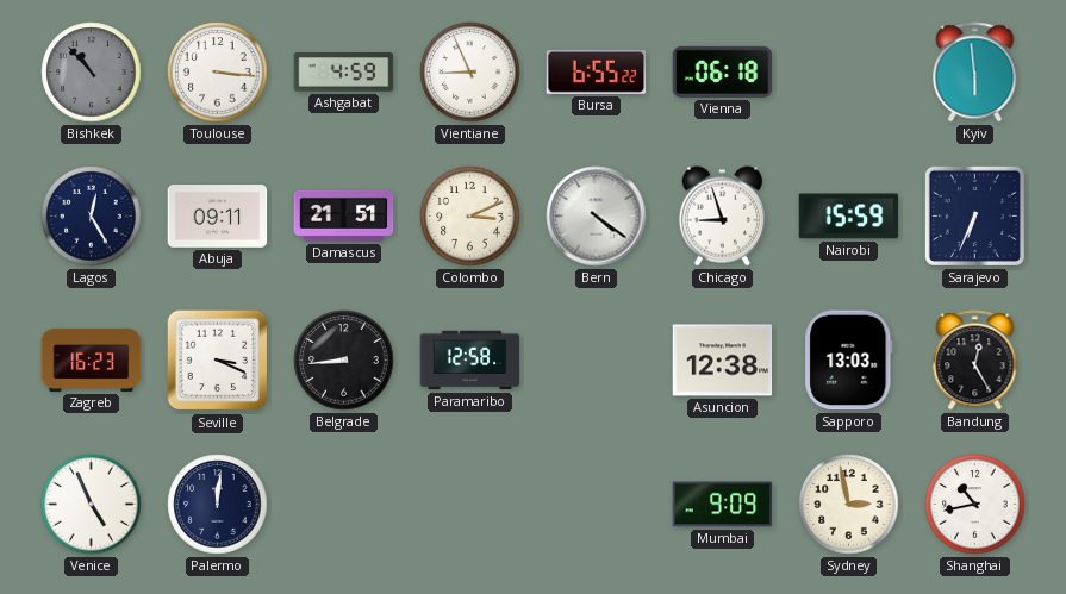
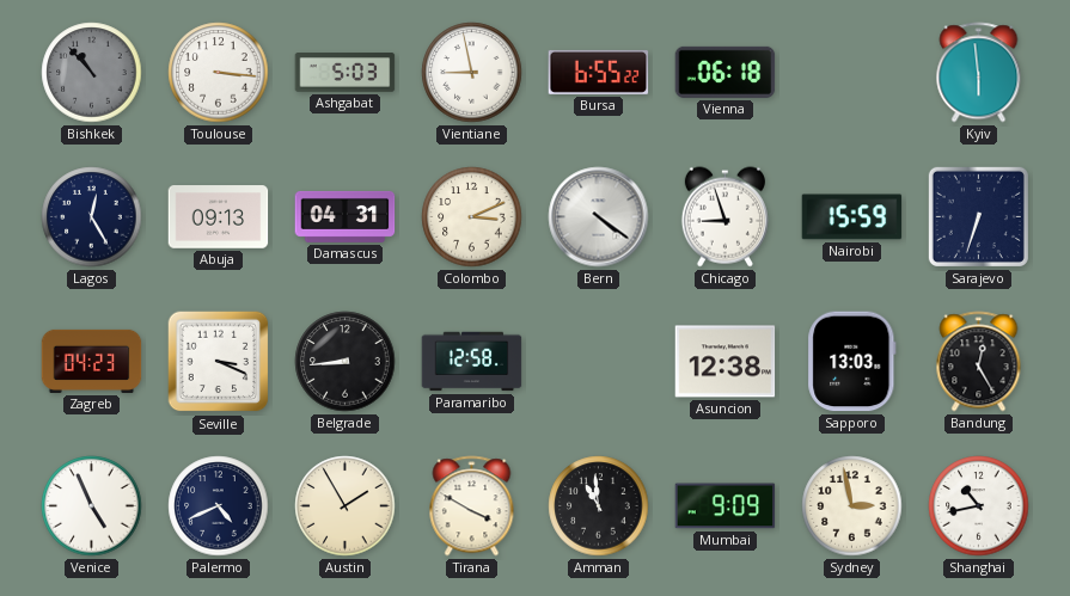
Ashgabat: 4:59 -> 5:03
Vientiane: 8:56 -> 8:58
Abuja: 09:11 -> 09:13
Damascus: 21:51 -> 04:31
Sarajevo: 6:34 -> 6:33
Zagreb: 16:23 -> 04:23
Palermo: 12:01 -> 4:41
Austin: none -> 1:55
Tirana: none -> 3:50
Amman: none -> 10:59
